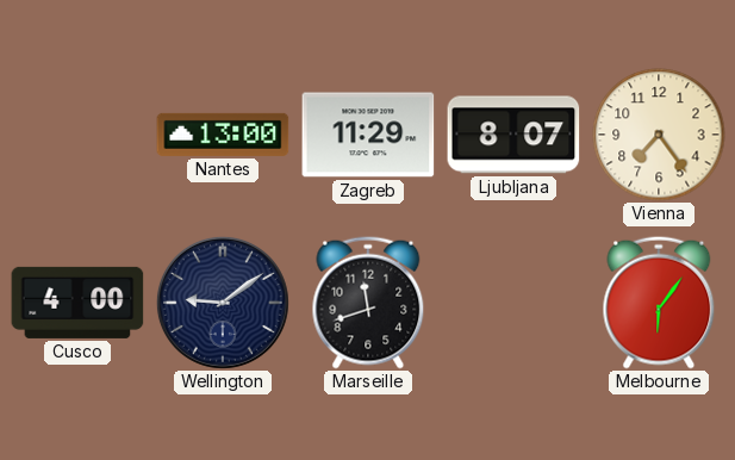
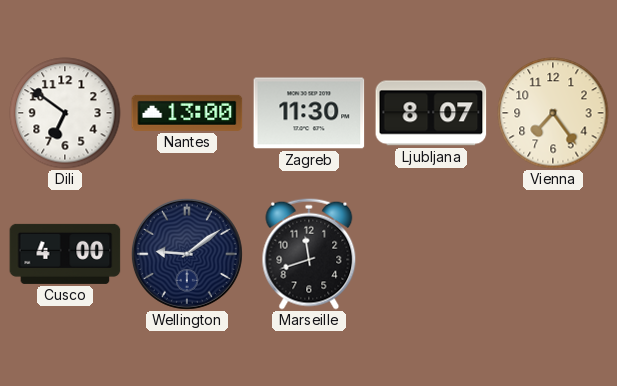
Dili: none -> 6:51
Zagreb: 11:29 -> 11:30
Melbourne: 6:06 -> none
